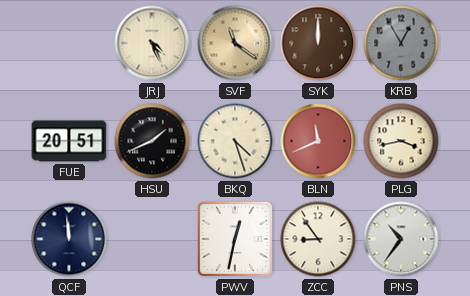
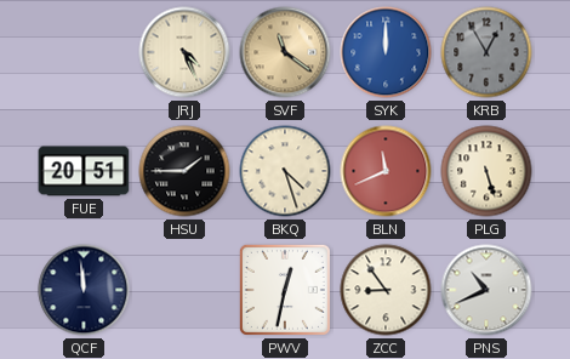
SYK dial: brown -> blue
HSU: 1:41 -> 1:45
PLG: 3:43 -> 5:27
PNS: 10:36 -> 10:41
